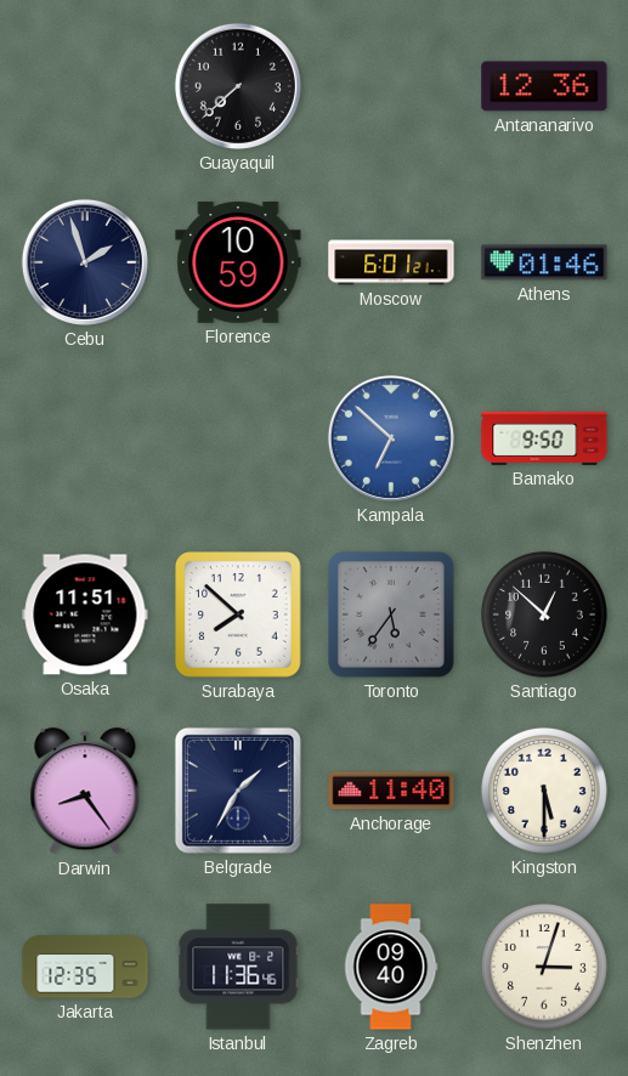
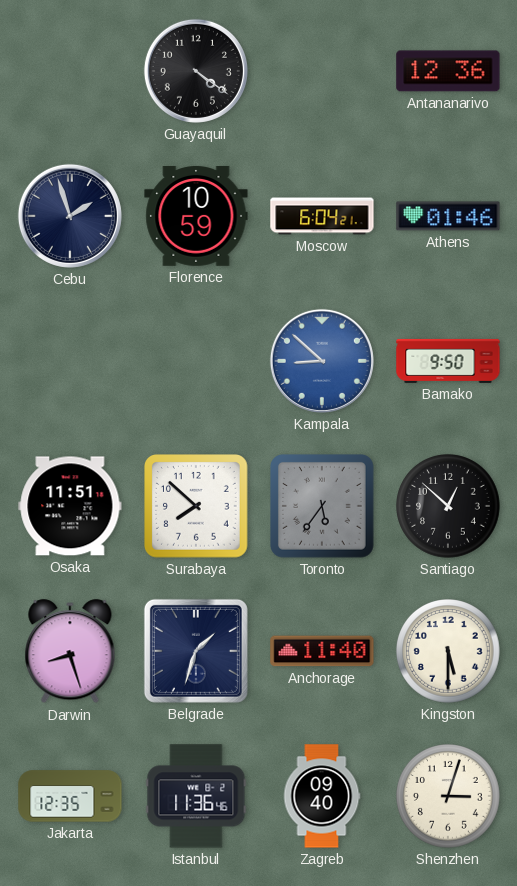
Guayaquil: 7:38 -> 4:21
Moscow: 6:01 -> 6:04
Kampala: 6:52 -> 8:52
Darwin: 8:24 -> 8:27
Belgrade: 1:35 -> 1:33
